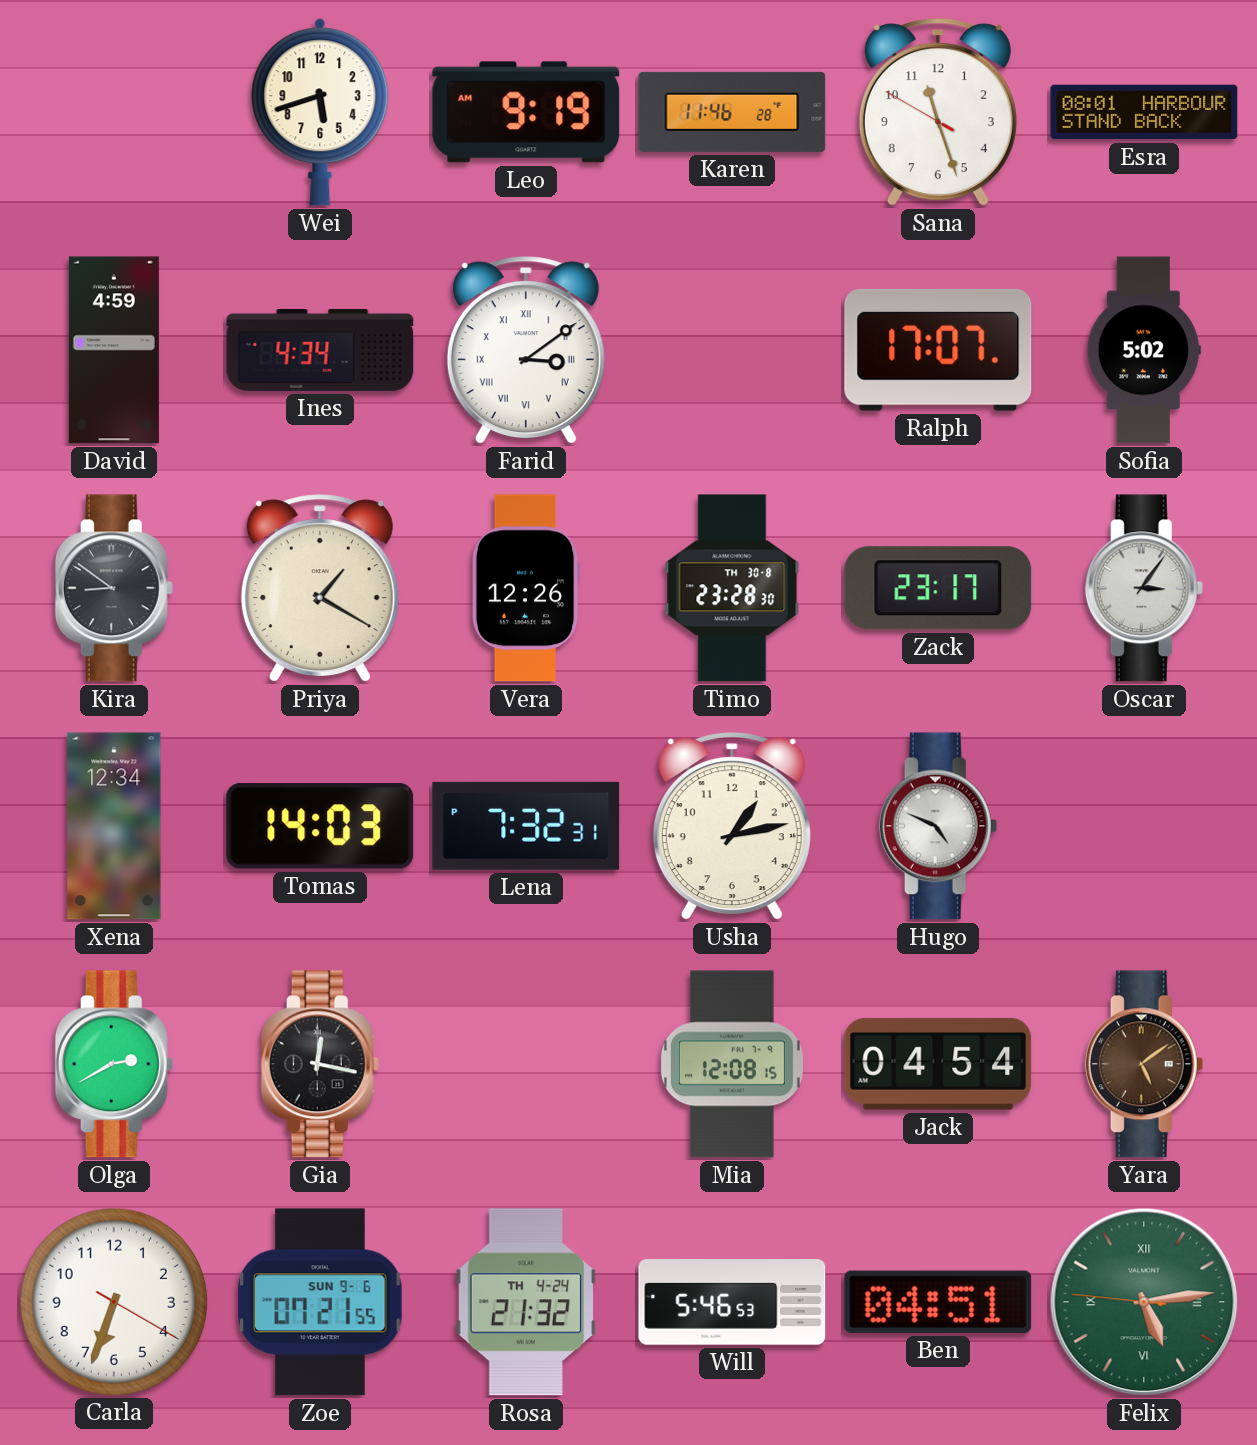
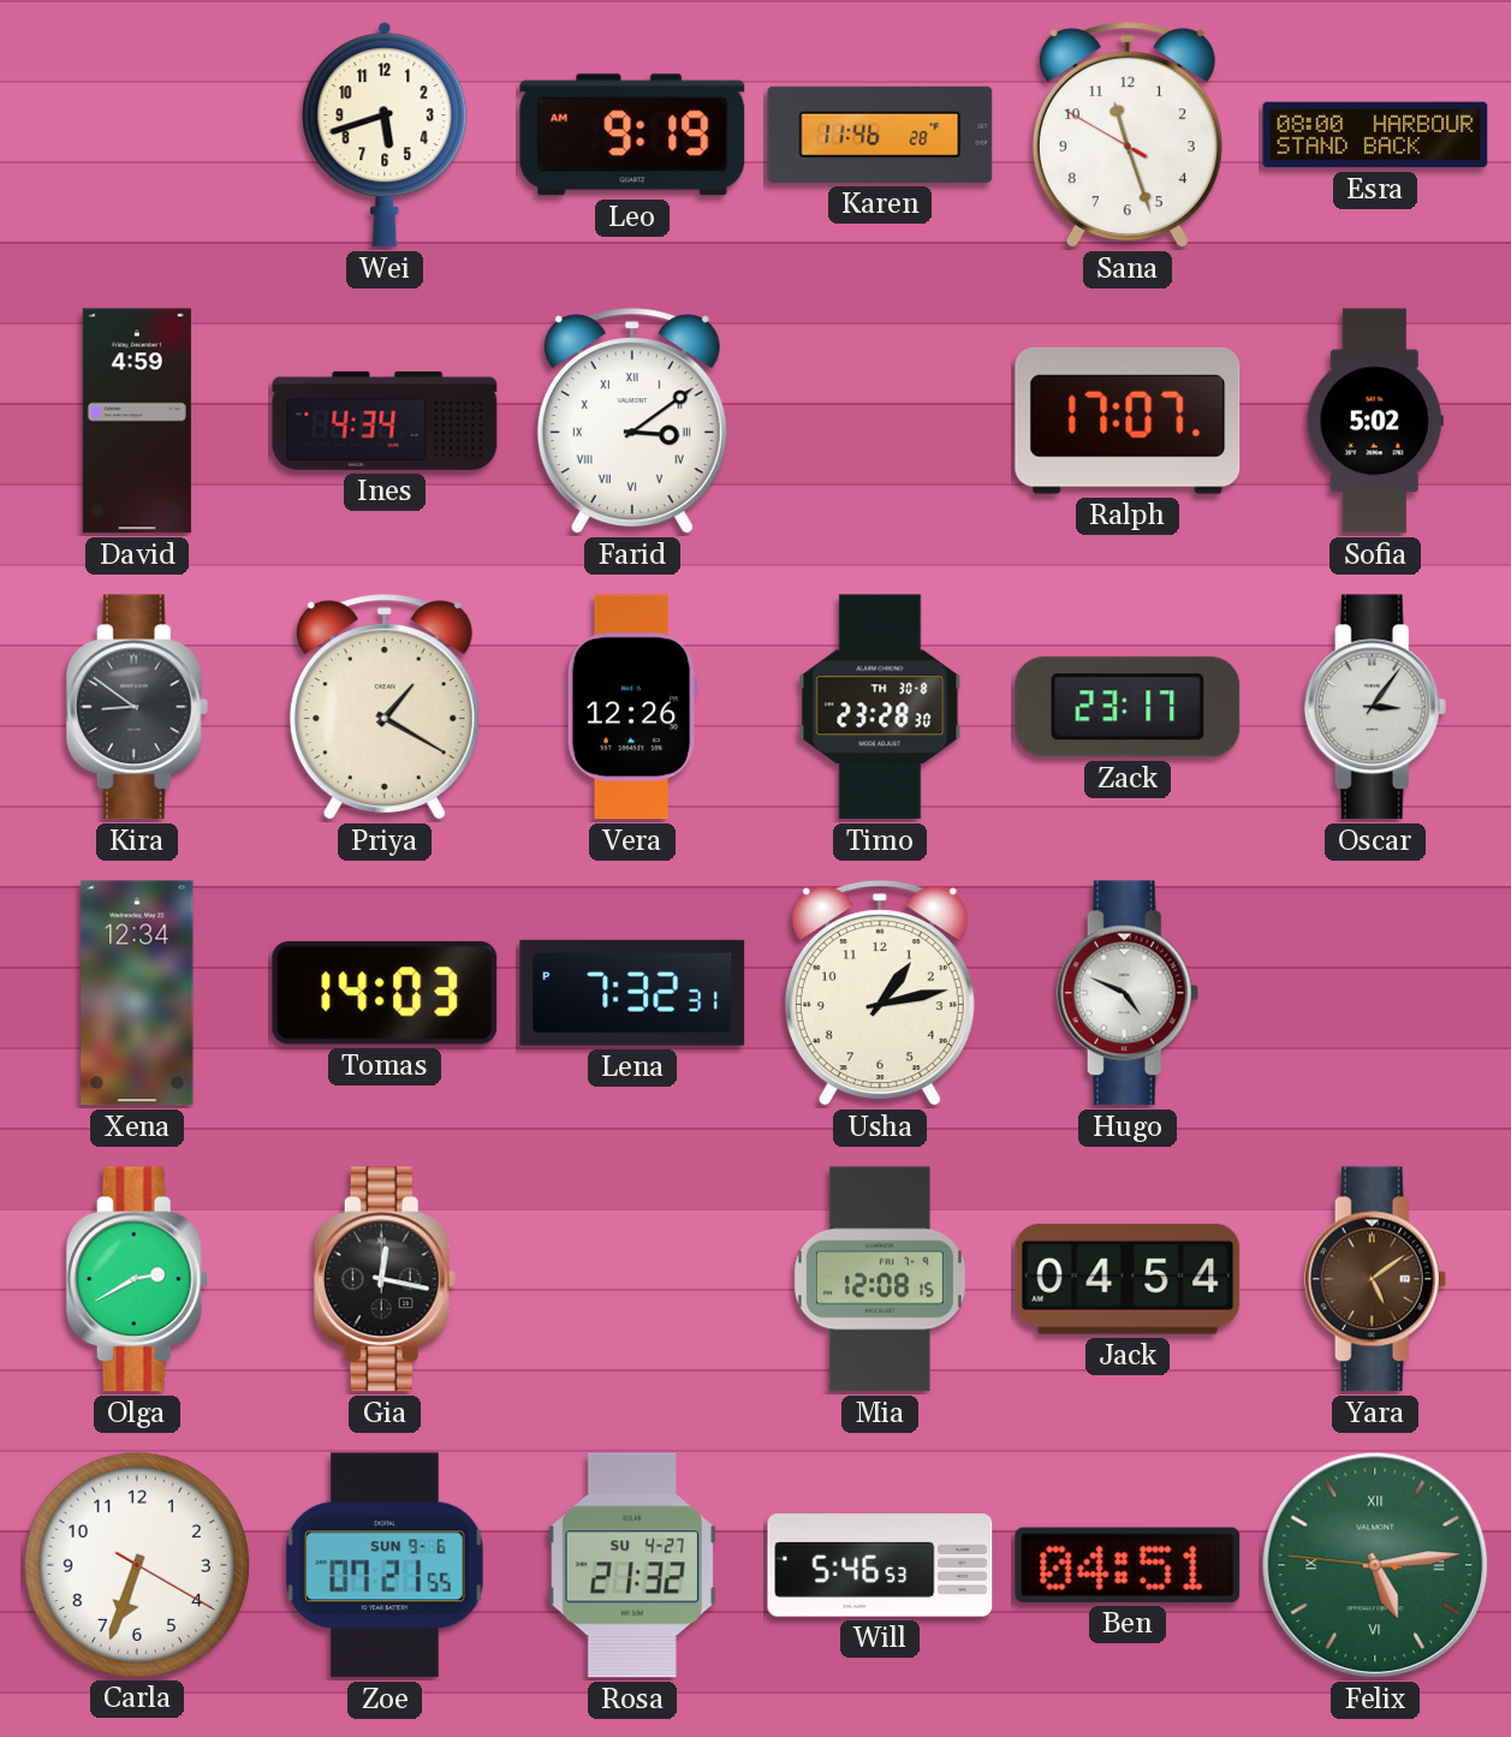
Esra: 08:01 -> 08:00
Rosa date: TH 4-24 -> SU 4-27
